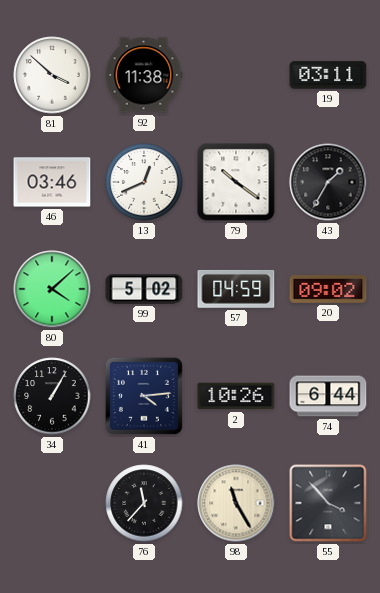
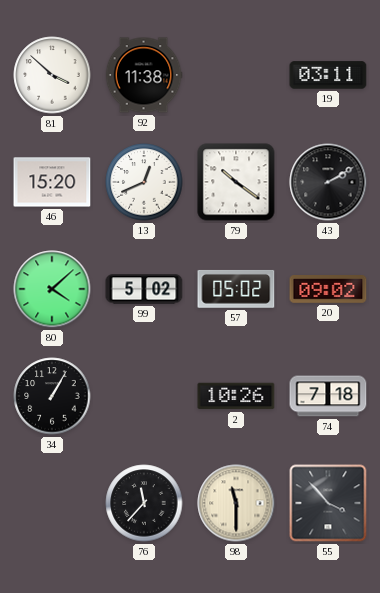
46: 03:46 -> 15:20
43: 1:35 -> 2:10
57: 04:59 -> 05:02
41: 4:14 -> none
74: 6:44 -> 7:18
98: 11:25 -> 11:30
